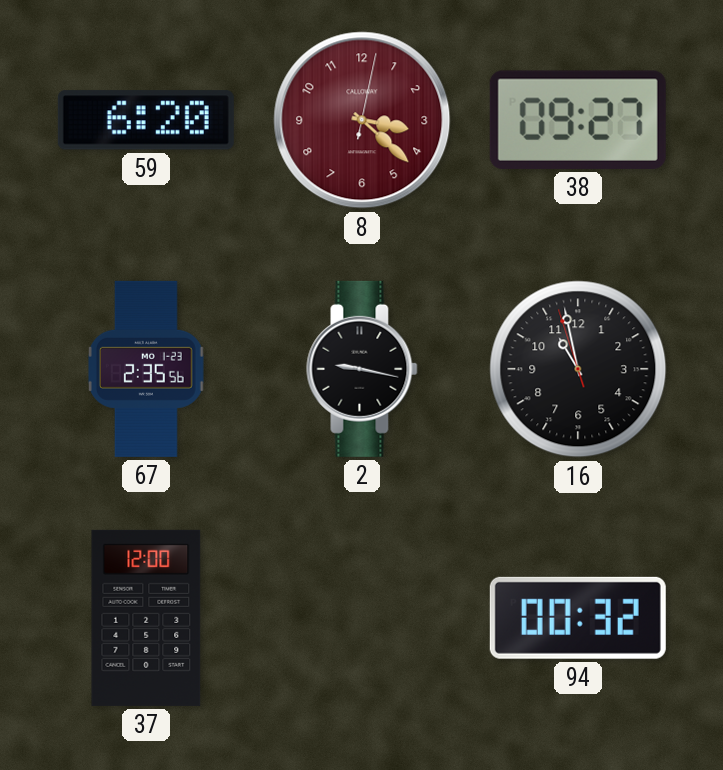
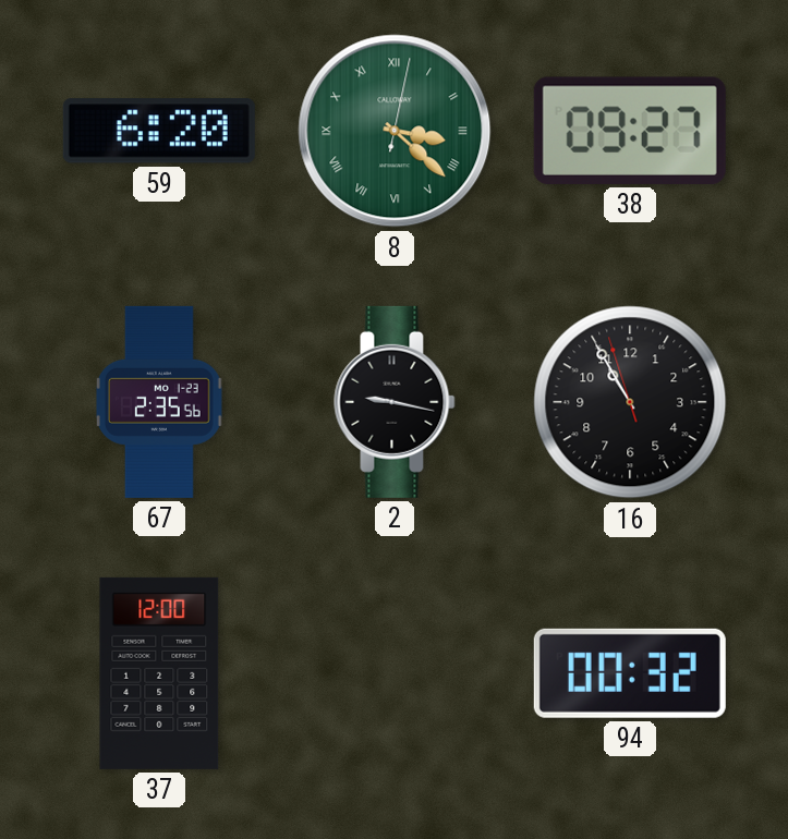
8 dial: burgundy -> green
8 numerals: Arabic -> Roman
16: 10:57 -> 10:54
